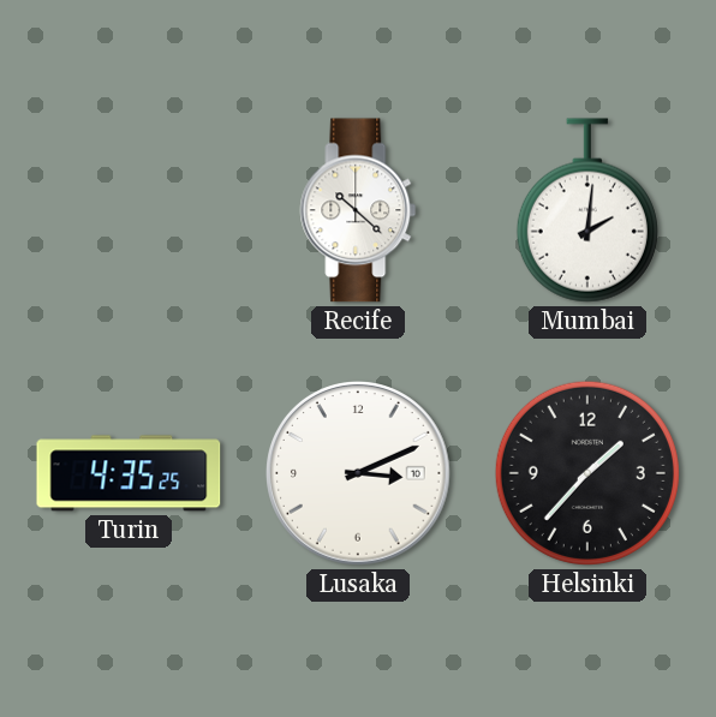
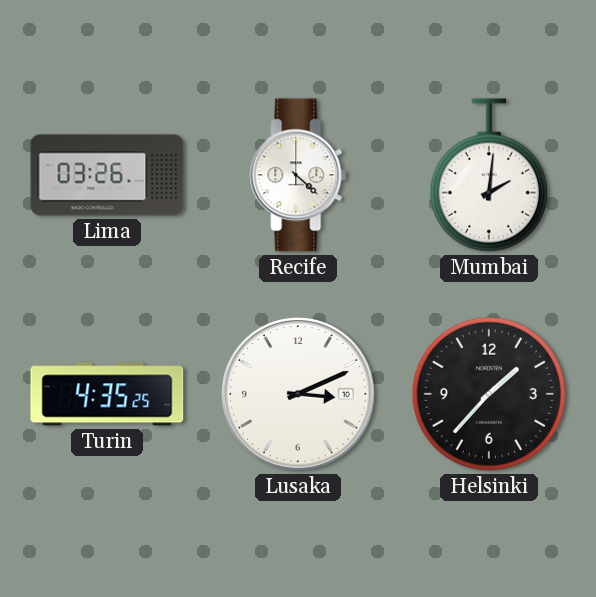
Lima: none -> 03:26
Recife: 10:22 -> 4:22
